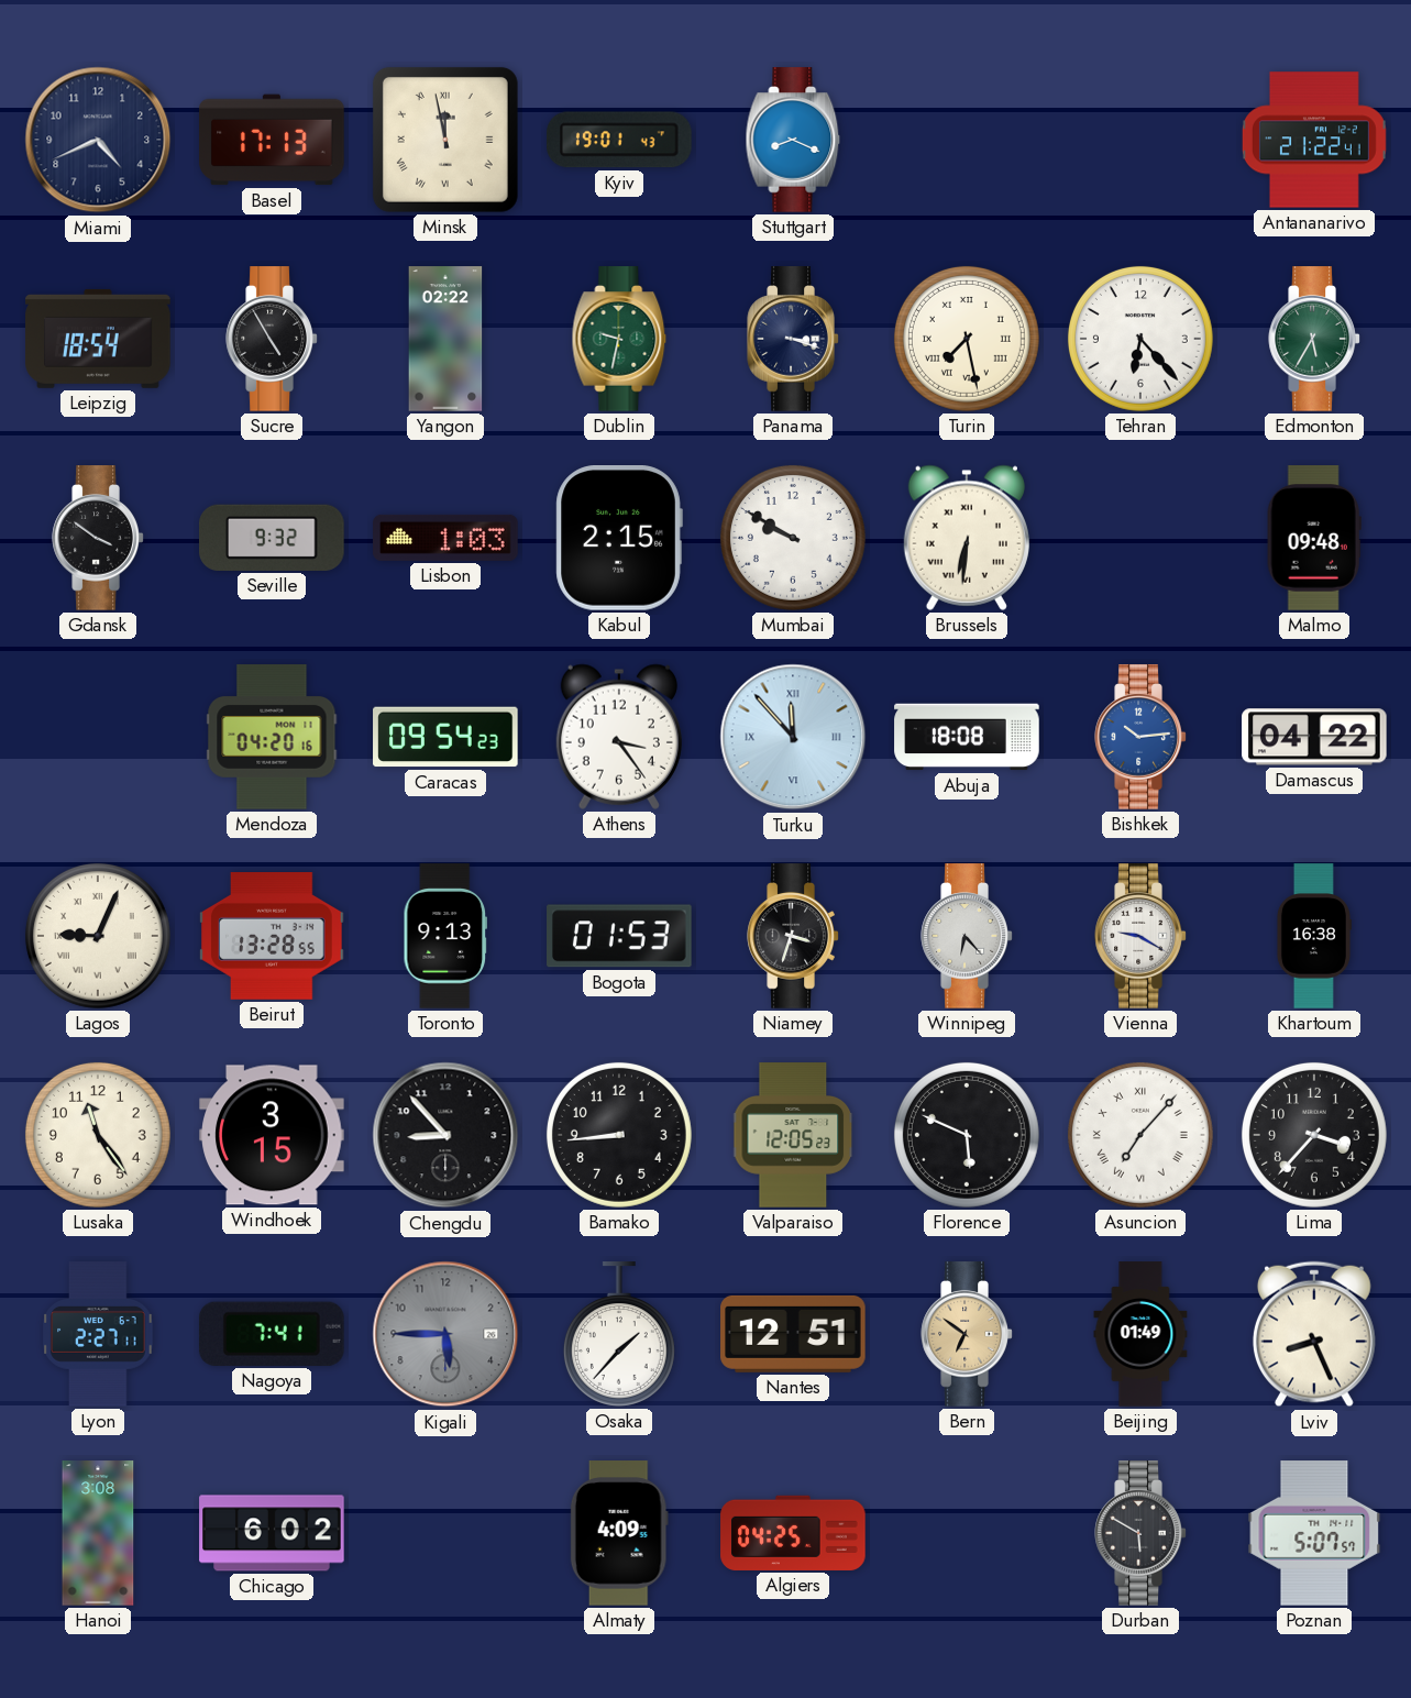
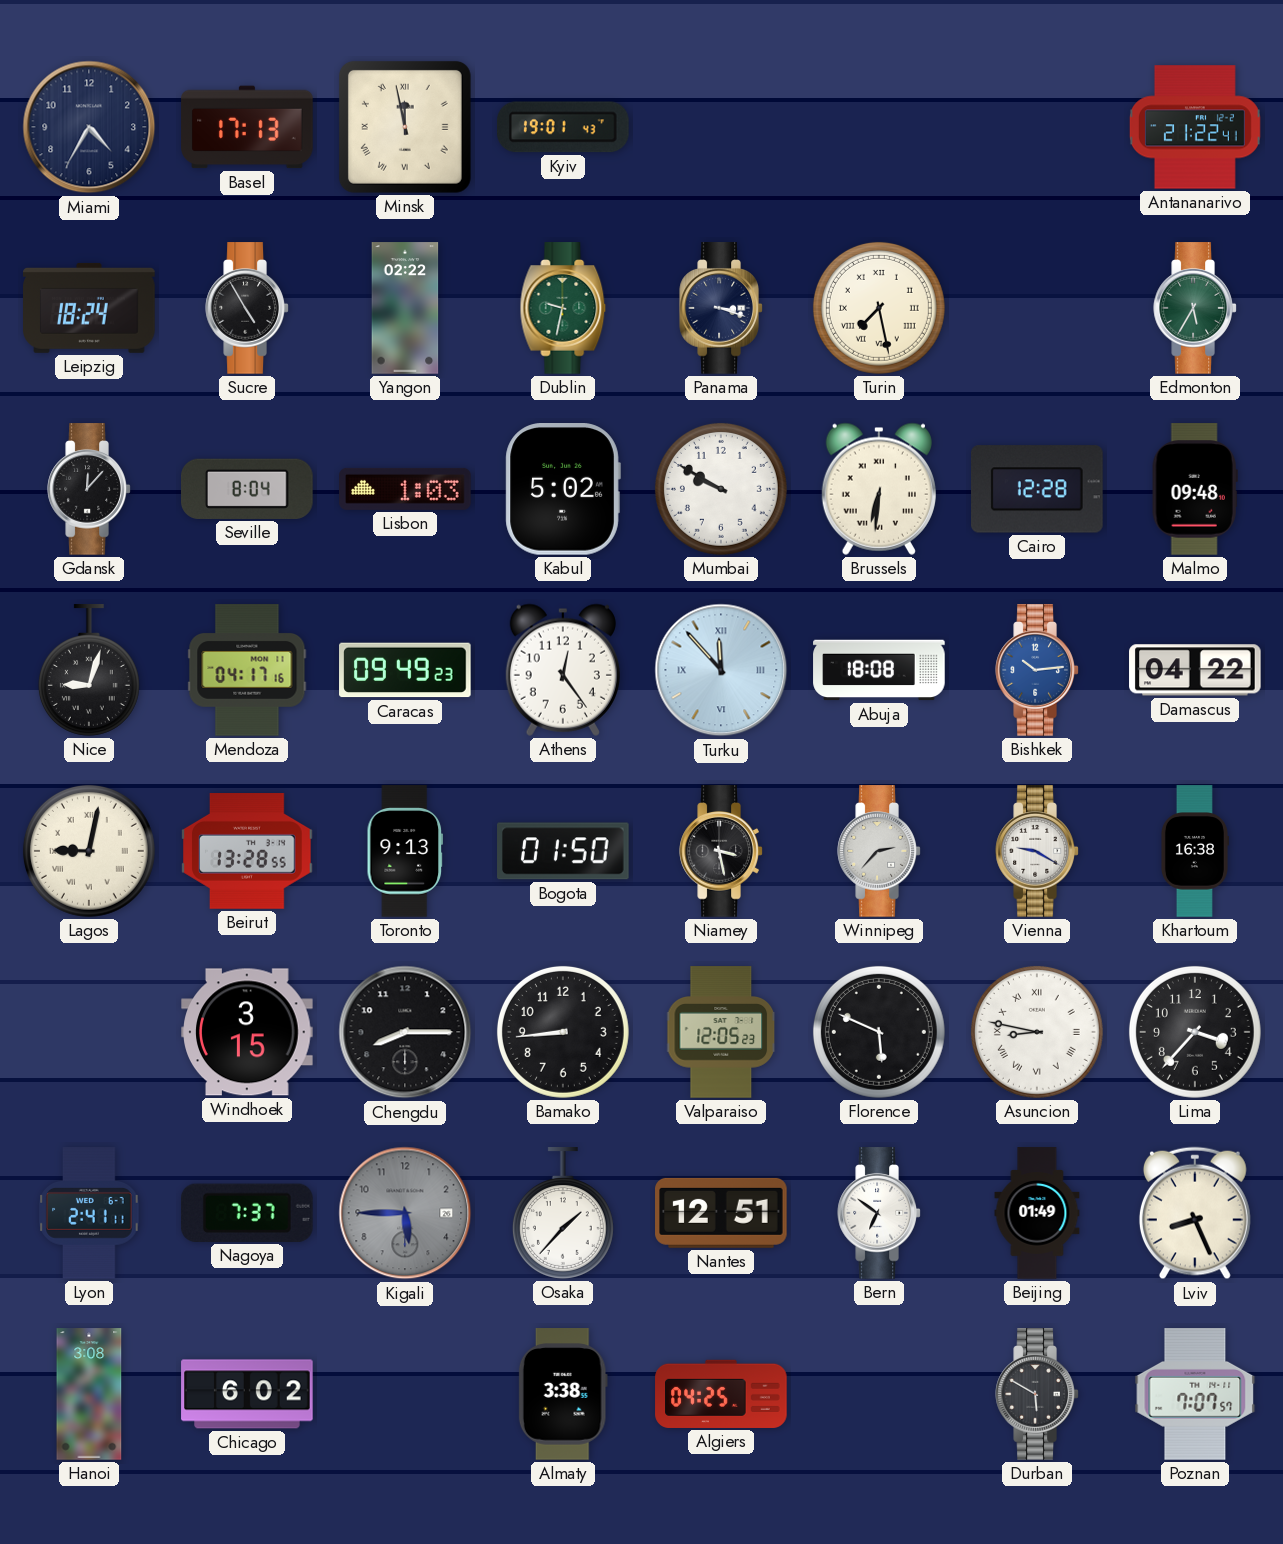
Miami: 4:41 -> 4:35
Stuttgart: 8:19 -> none
Leipzig: 18:54 -> 18:24
Tehran: 6:23 -> none
Gdansk: 3:51 -> 12:07
Seville: 9:32 -> 8:04
Kabul: 2:15 -> 5:02
Cairo: none -> 12:28
Nice: none -> 9:03
Mendoza: 04:20 -> 04:17
Caracas: 09:54 -> 09:49
Athens: 3:24 -> 12:24
Lagos: 9:04 -> 9:02
Bogota: 01:53 -> 01:50
Niamey: 3:33 -> 3:28
Winnipeg: 6:23 -> 2:37
Lusaka: 11:24 -> none
Chengdu: 8:53 -> 8:15
Asuncion: 7:07 -> 8:47
Lyon: 2:27 -> 2:41
Nagoya: 7:41 -> 7:37
Bern dial: champagne -> white
Almaty: 4:09 -> 3:38
Poznan: 5:07 -> 7:07
